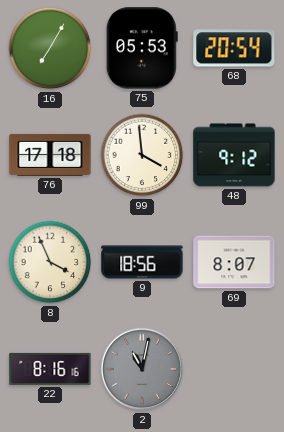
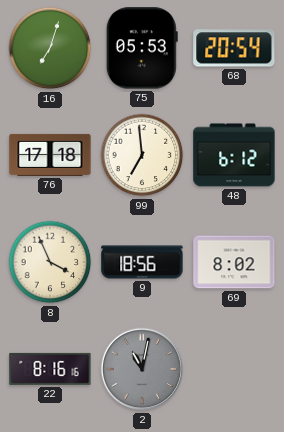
16: 7:05 -> 7:03
99: 3:59 -> 6:59
48: 9:12 -> 6:12
69: 8:07 -> 8:02
